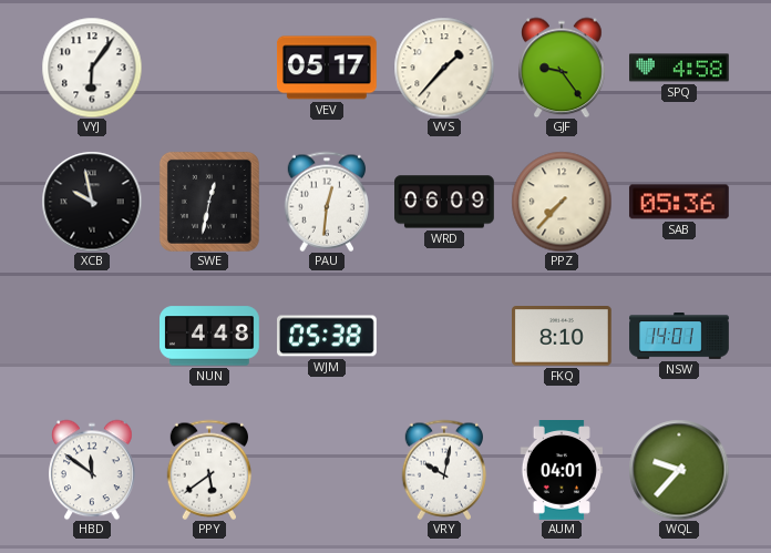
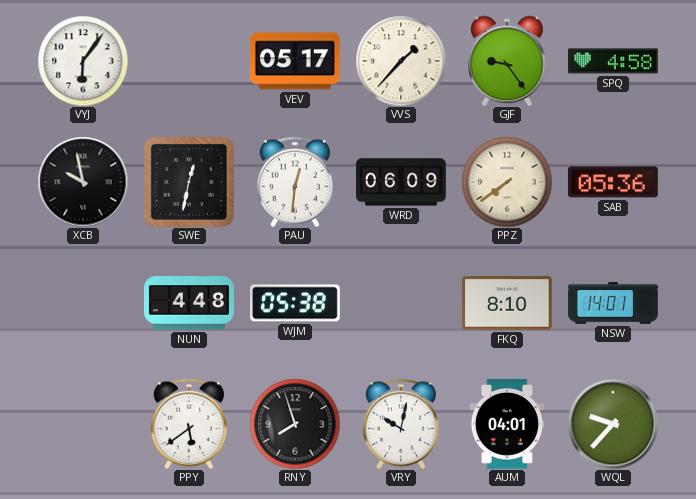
PPZ: 7:37 -> 7:39
HBD: 11:51 -> none
RNY: none -> 7:57
